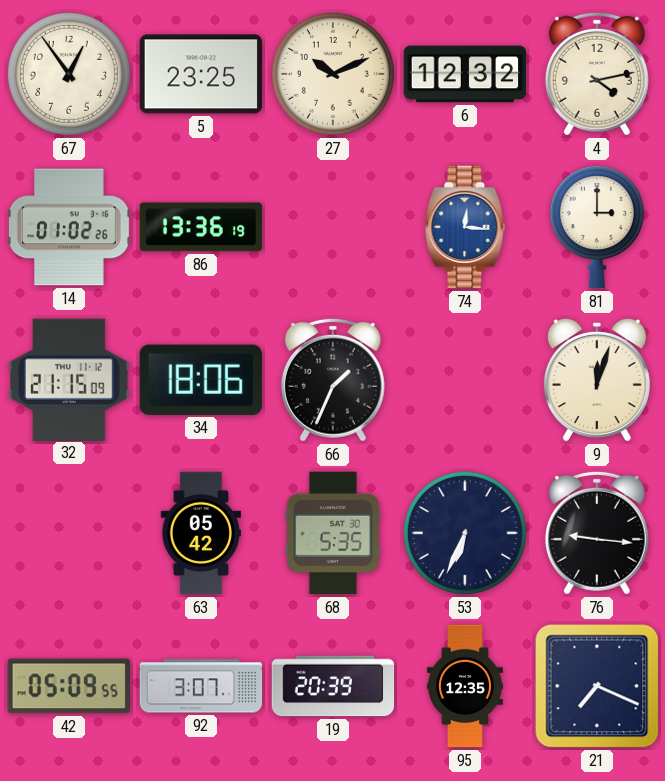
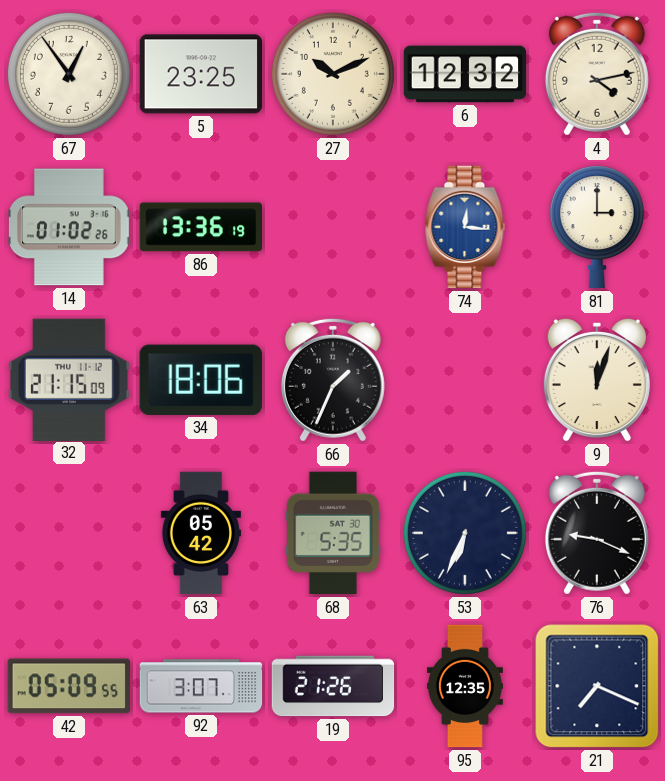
76: 9:16 -> 9:19
19: 20:39 -> 21:26
